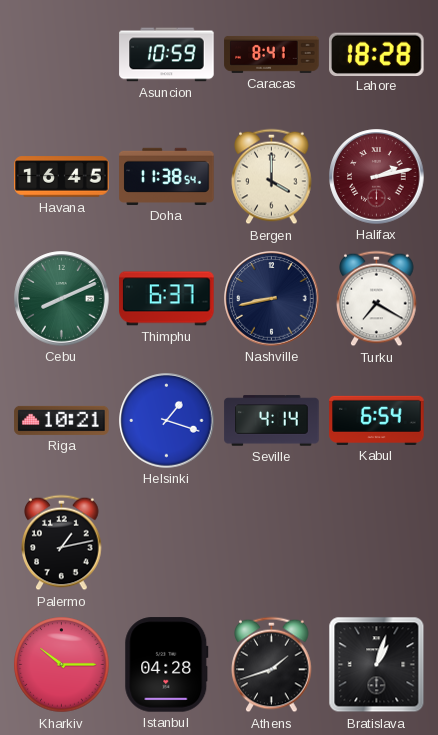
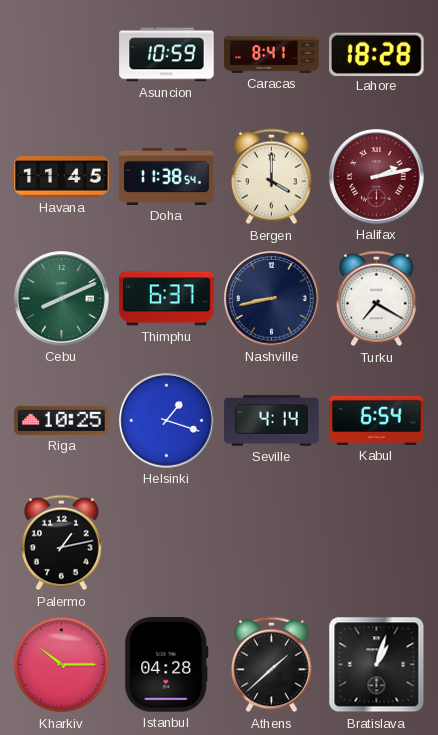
Havana: 16:45 -> 11:45
Riga: 10:21 -> 10:25
Athens: 1:42 -> 1:38
